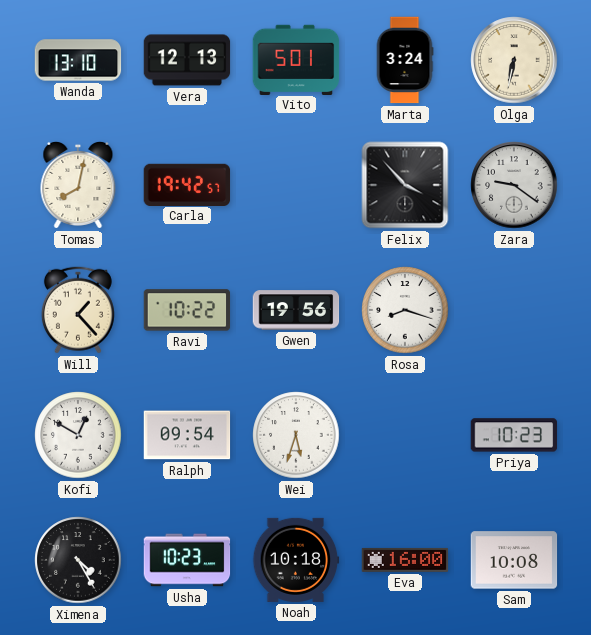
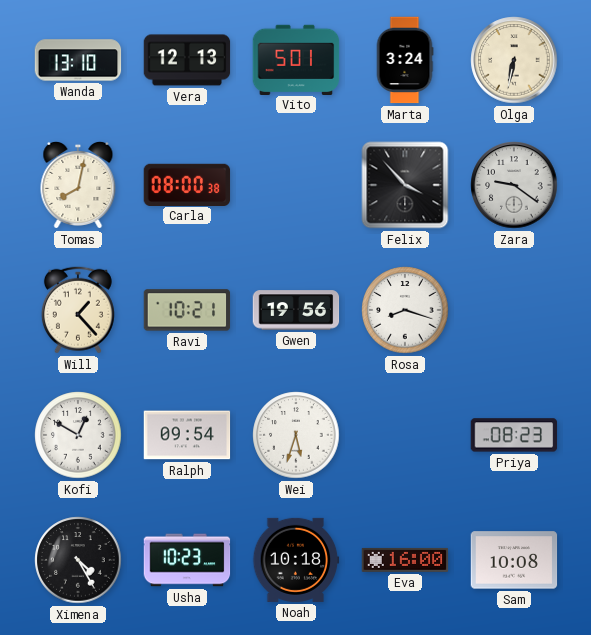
Carla: 19:42 -> 08:00
Ravi: 10:22 -> 10:21
Priya: 10:23 -> 08:23
